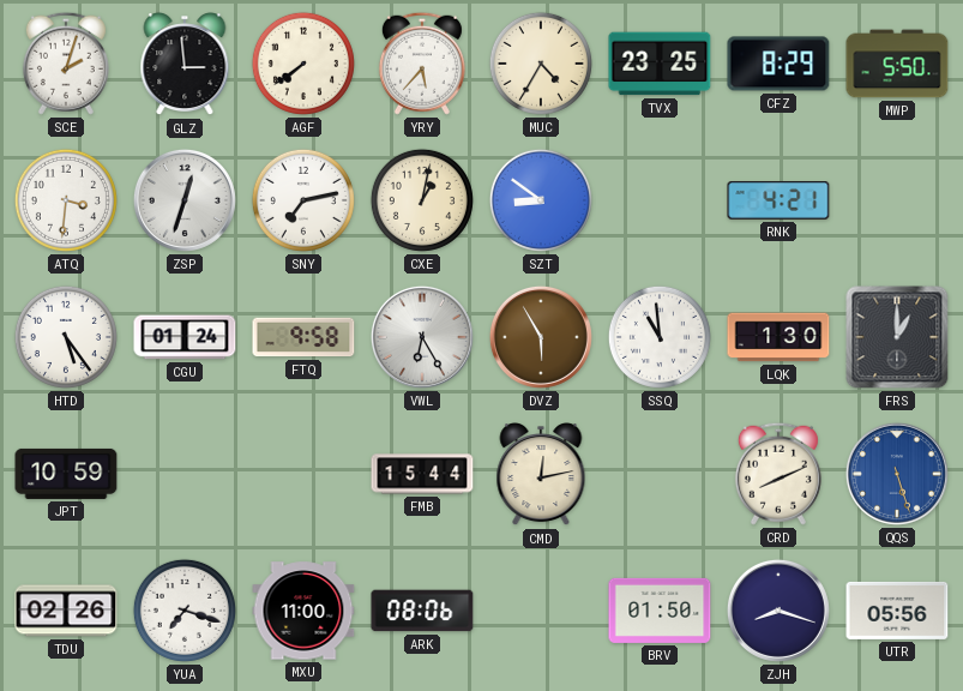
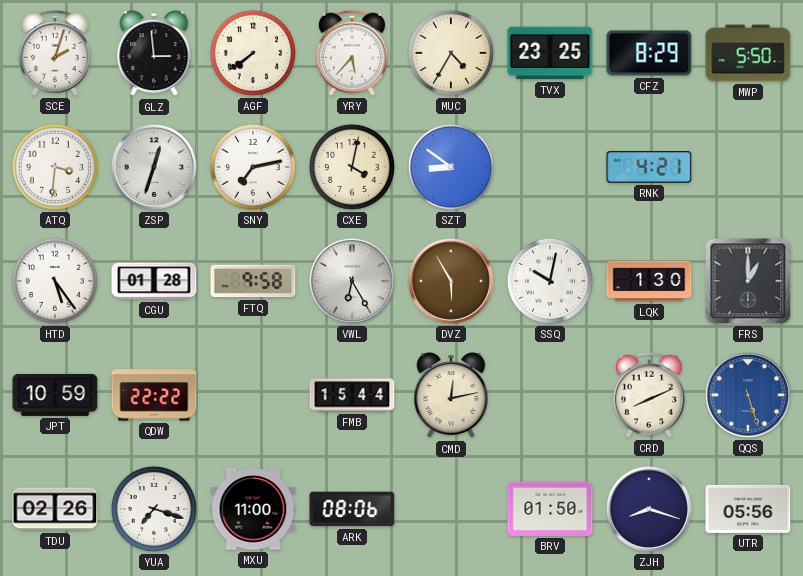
CXE: 1:02 -> 4:02
CGU: 01:24 -> 01:28
SSQ: 10:59 -> 10:02
QDW: none -> 22:22
